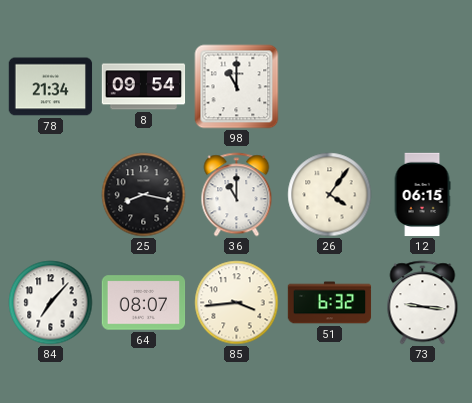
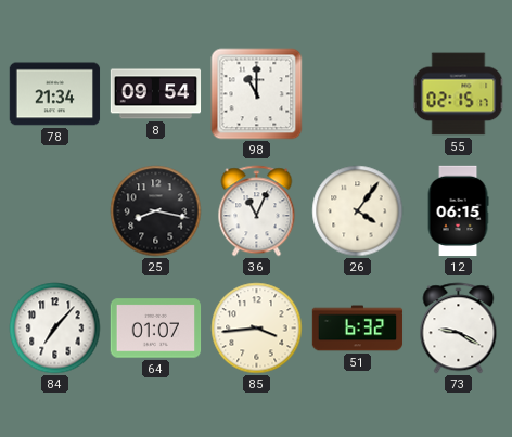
55: none -> 02:15
36: 11:00 -> 11:04
64: 08:07 -> 01:07
73: 9:16 -> 9:20
